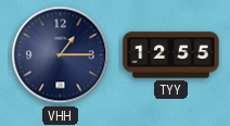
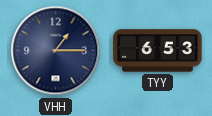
TYY: 12:55 -> 6:53
